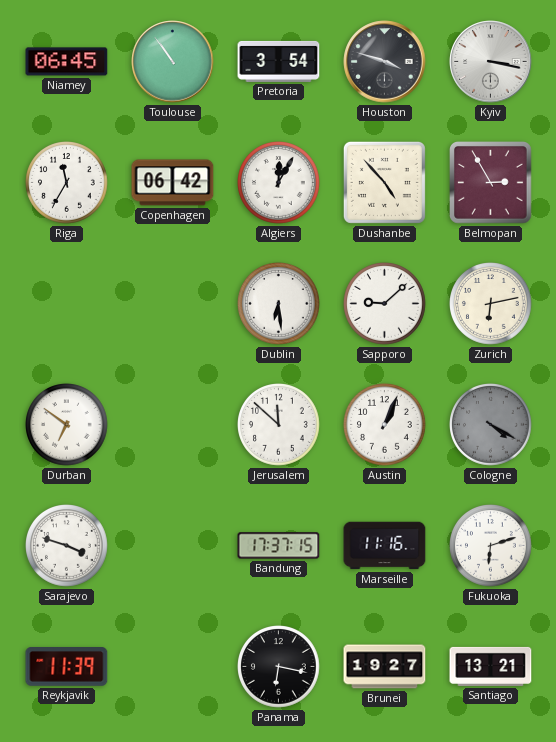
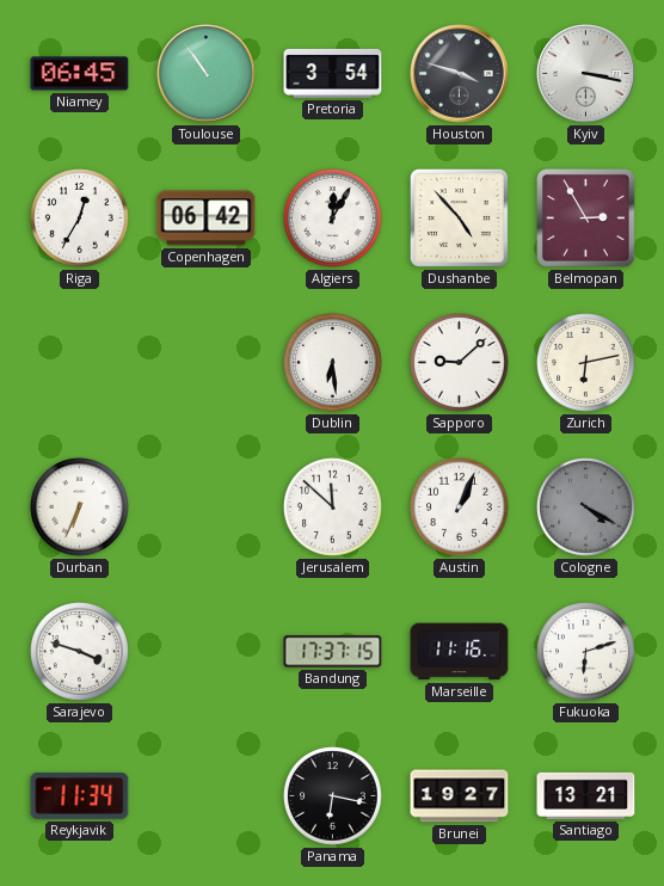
Riga: 11:35 -> 12:35
Durban: 6:51 -> 6:34
Reykjavik: 11:39 -> 11:34
